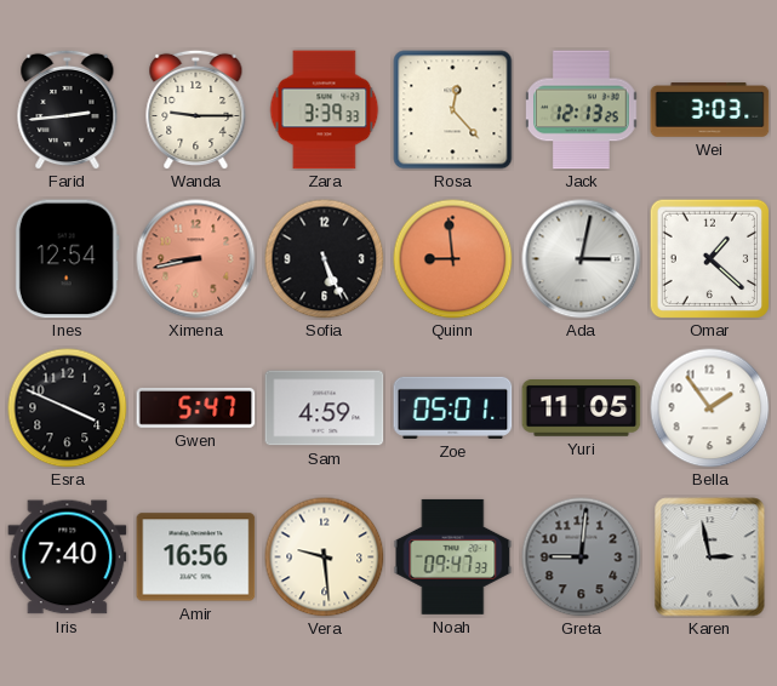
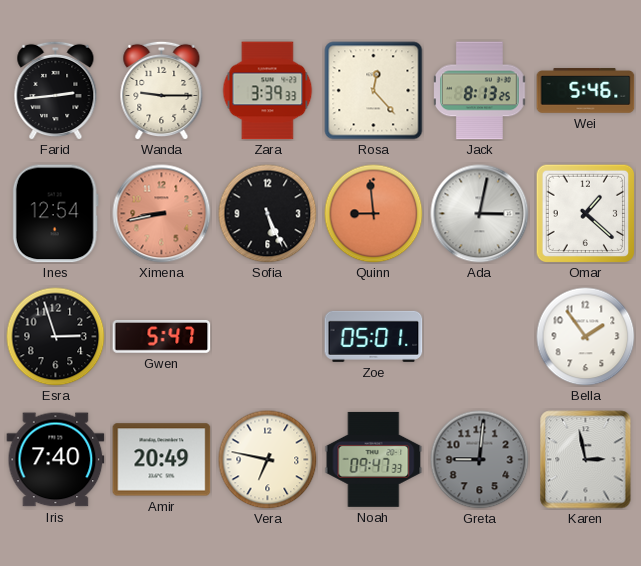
Jack: 12:13 -> 8:13
Wei: 3:03 -> 5:46
Esra: 3:49 -> 2:57
Sam: 4:59 -> none
Yuri: 11:05 -> none
Amir: 16:56 -> 20:49
Vera: 9:29 -> 6:47
